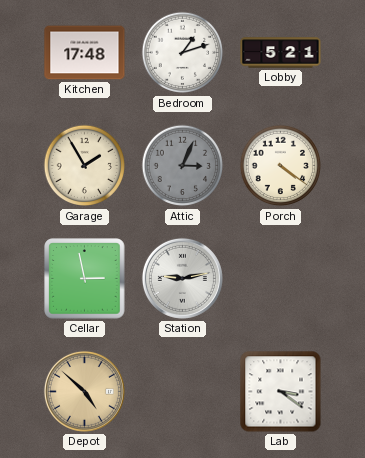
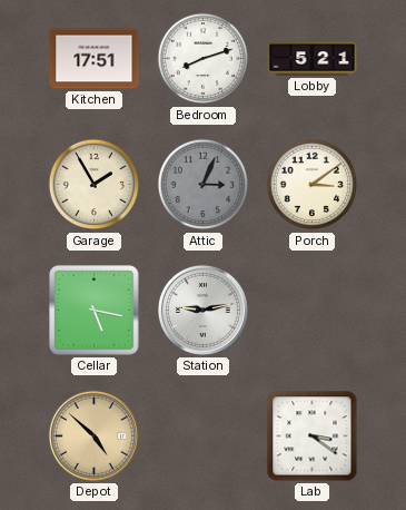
Kitchen: 17:48 -> 17:51
Bedroom: 1:12 -> 8:12
Porch: 4:21 -> 3:09
Cellar: 2:58 -> 5:17
